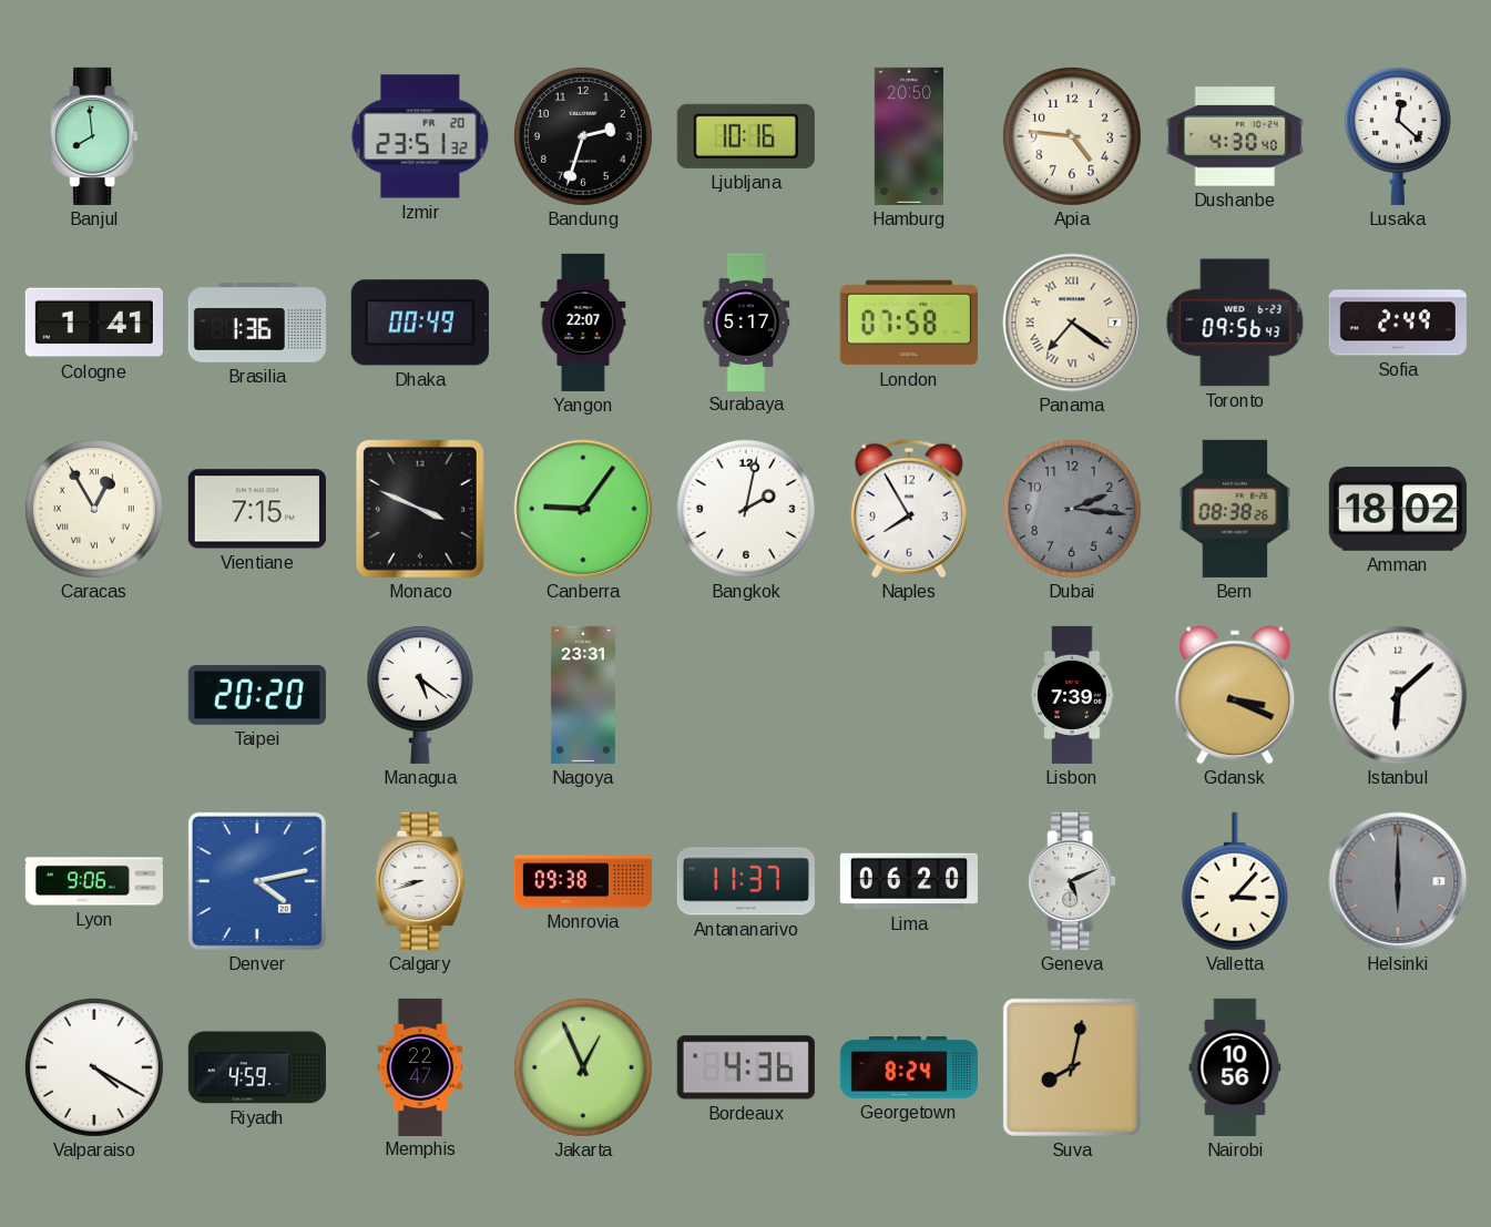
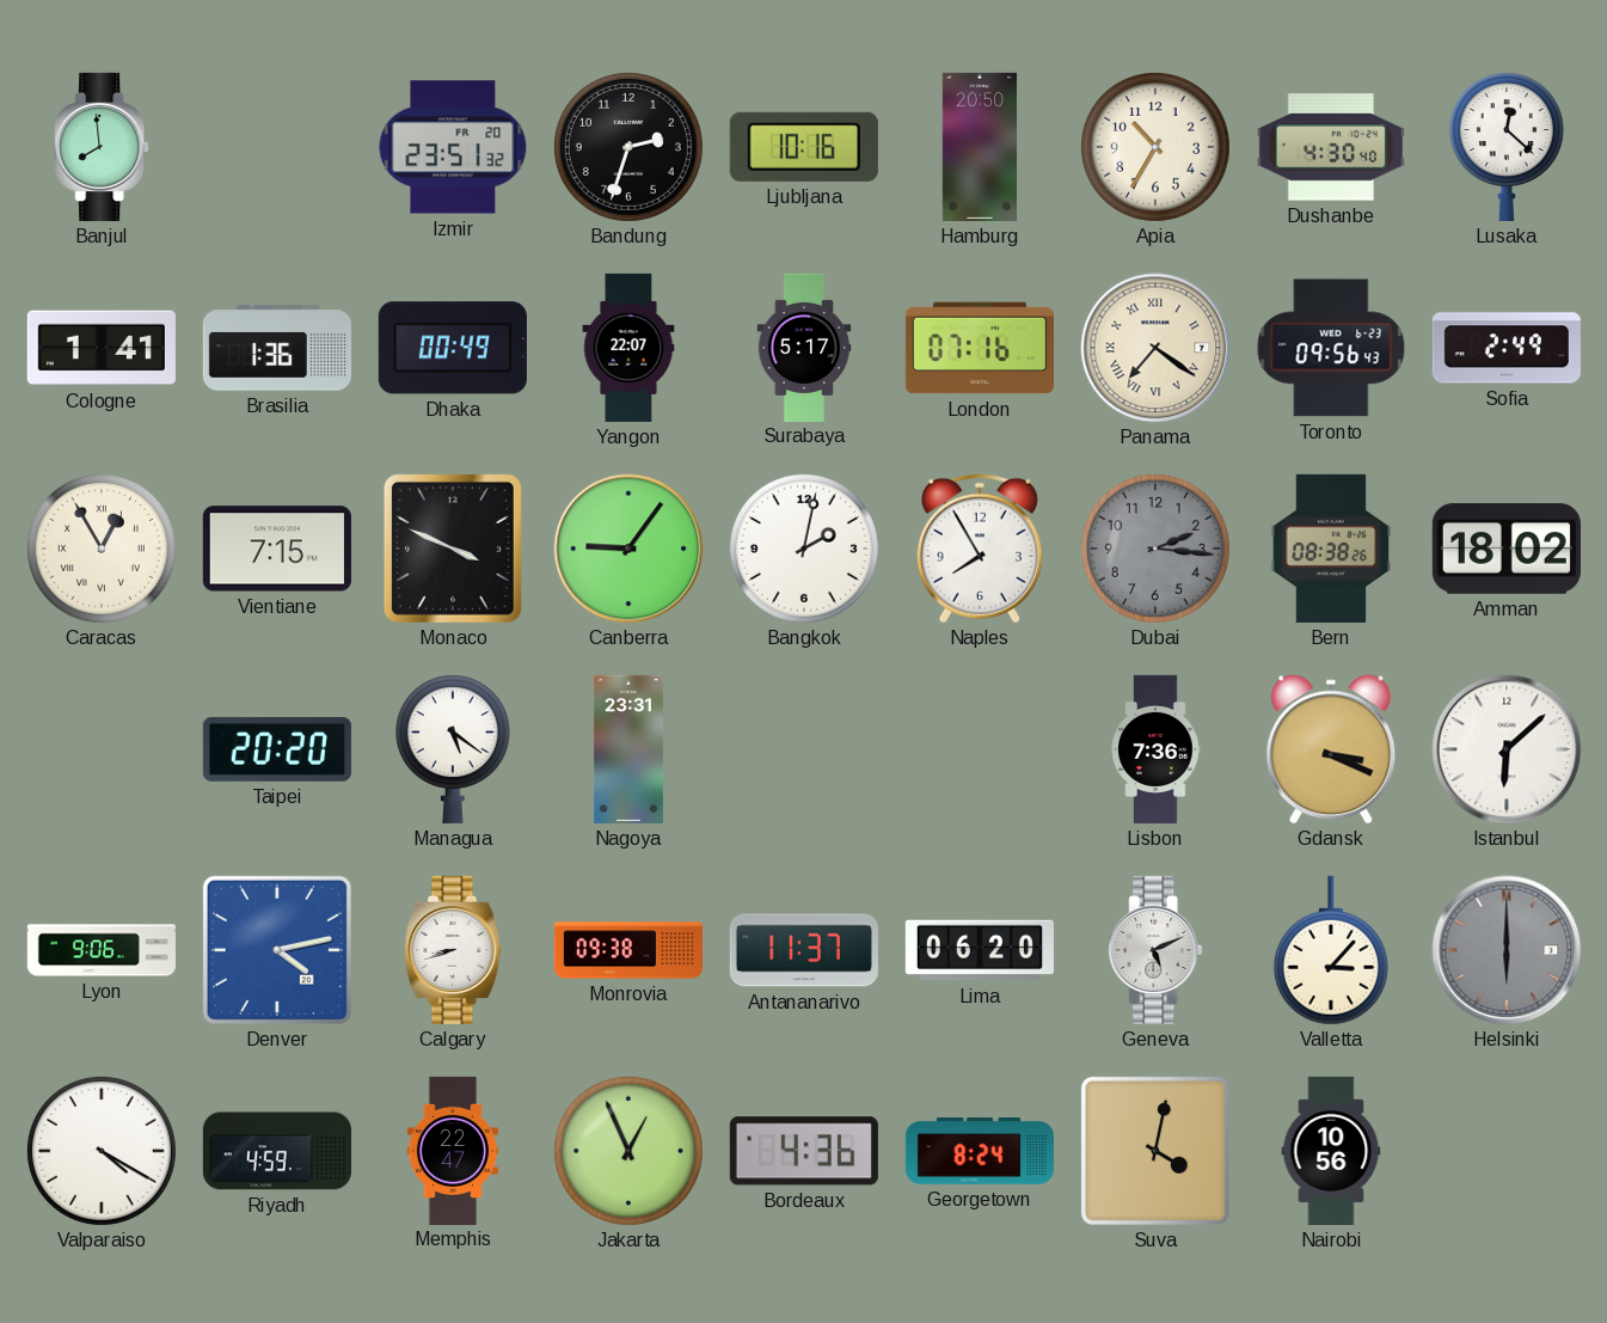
Apia: 4:46 -> 10:35
London: 07:58 -> 07:16
Lisbon: 7:39 -> 7:36
Suva: 8:02 -> 4:02
